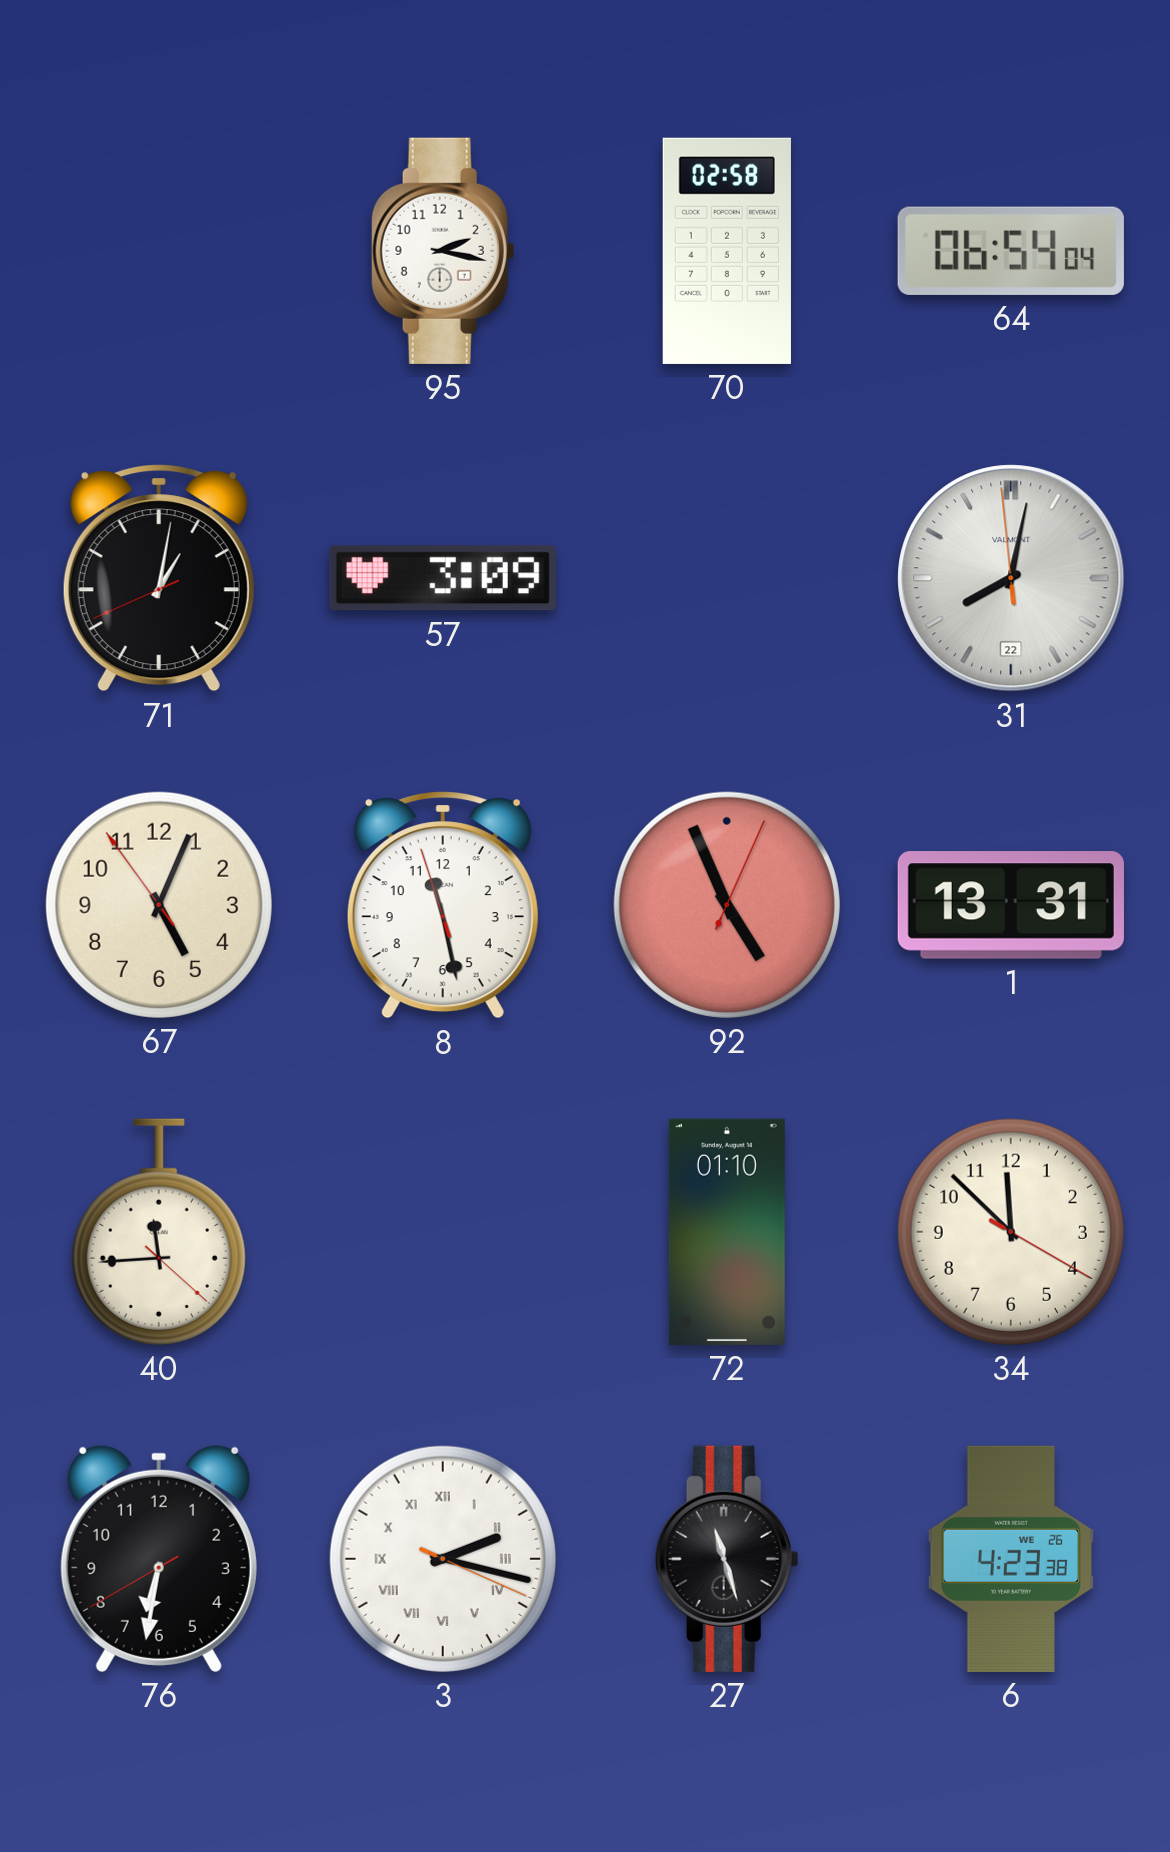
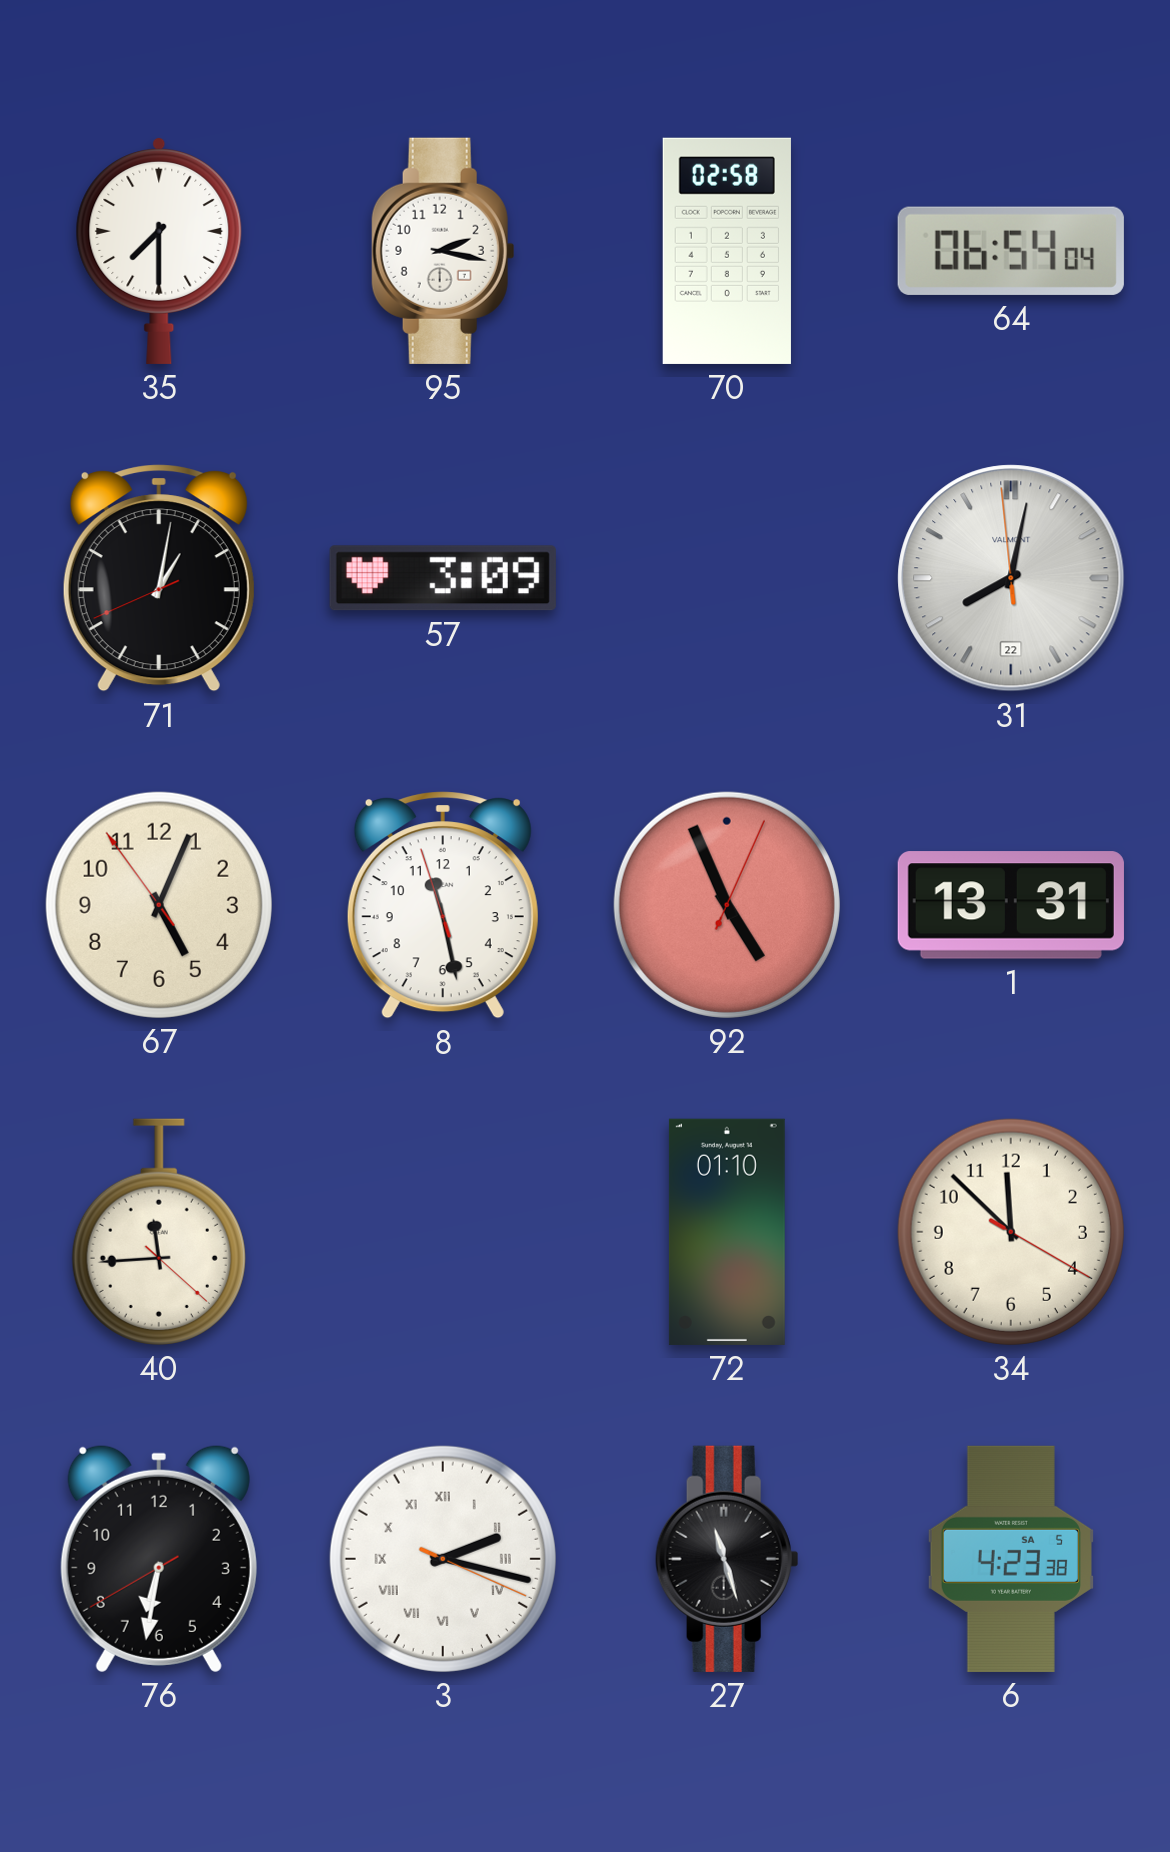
35: none -> 7:30
6 date: WE 26 -> SA 5
